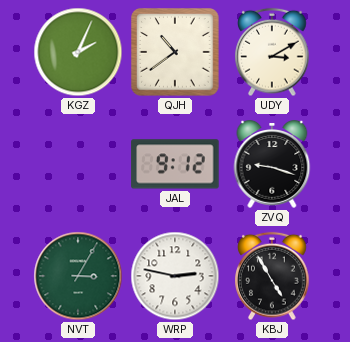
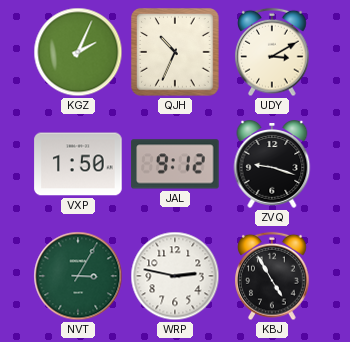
QJH: 10:39 -> 10:34
VXP: none -> 1:50
